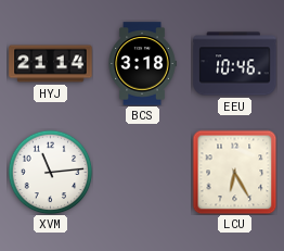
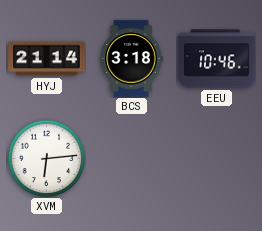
XVM: 11:14 -> 6:14
LCU: 6:25 -> none
